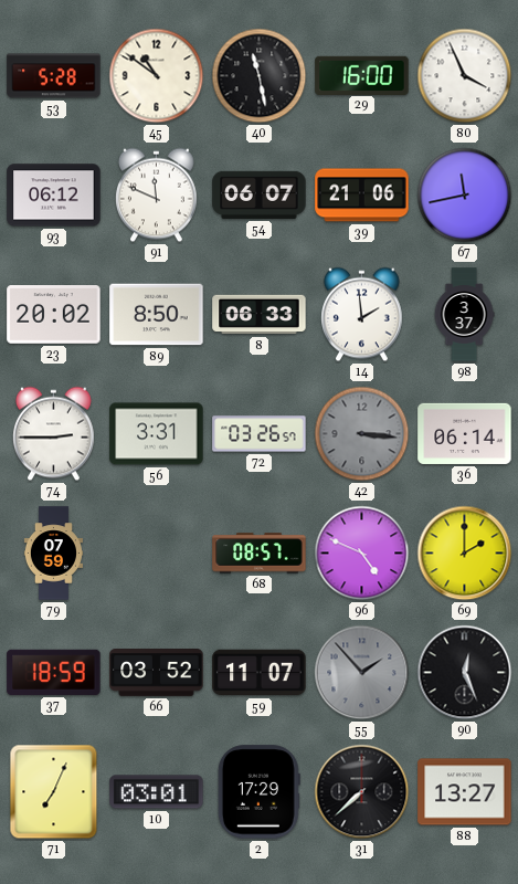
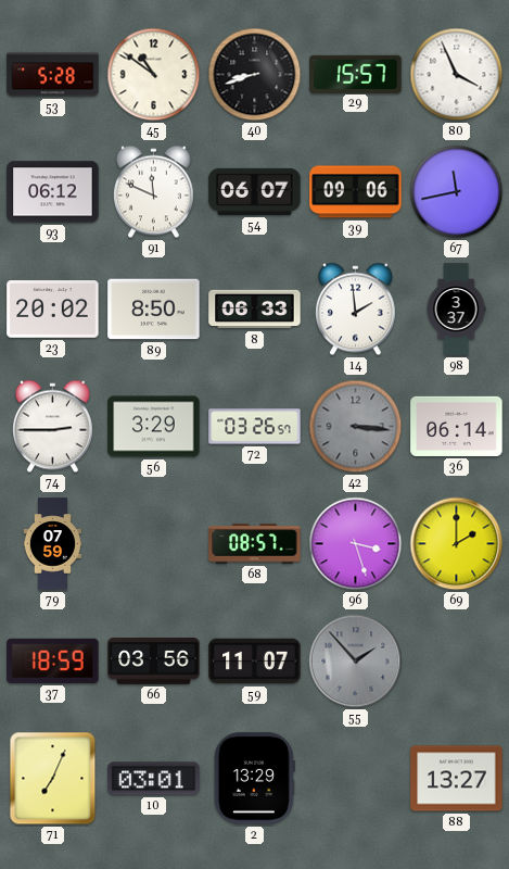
40: 11:28 -> 8:42
29: 16:00 -> 15:57
39: 21:06 -> 09:06
56: 3:31 -> 3:29
96: 4:49 -> 3:27
66: 03:52 -> 03:56
90: 12:26 -> none
2: 17:29 -> 13:29
31: 7:38 -> none
